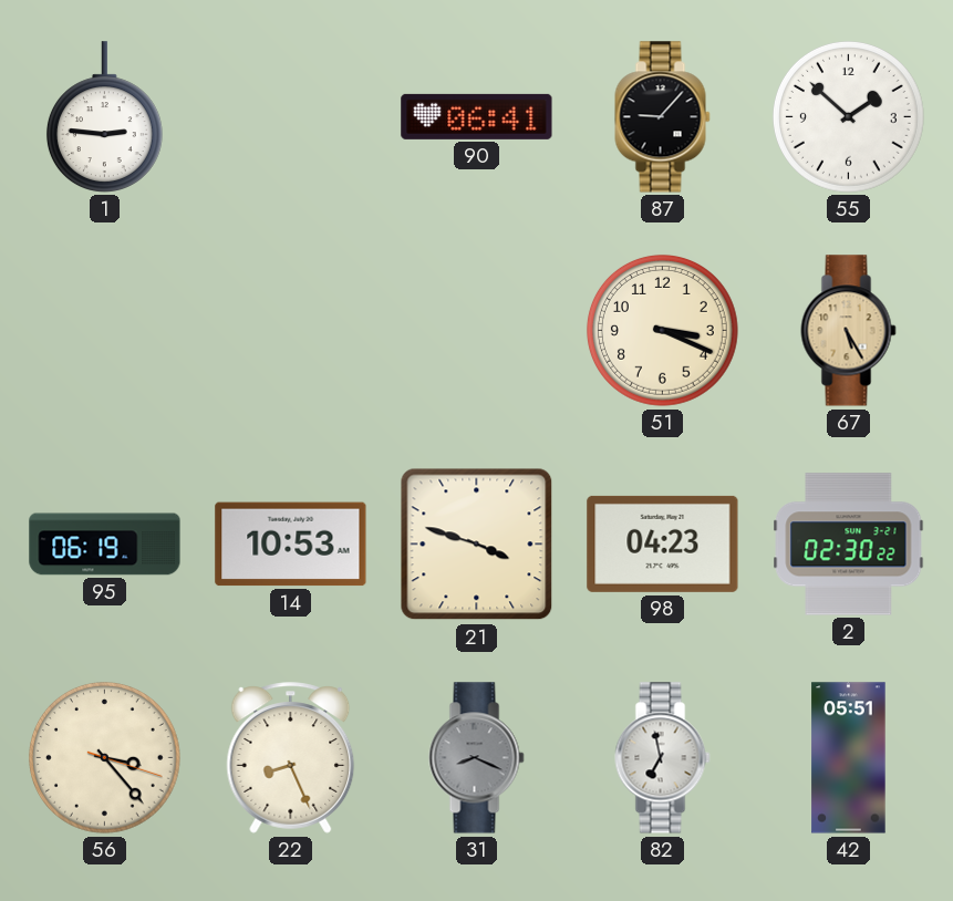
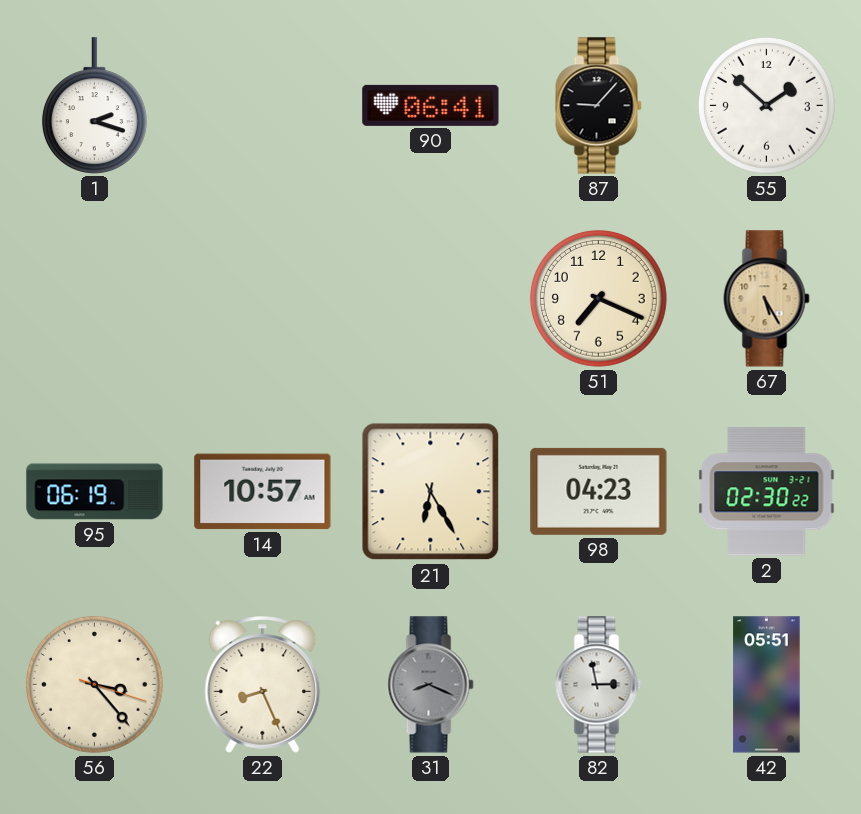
1: 2:46 -> 2:18
51: 3:19 -> 7:19
14: 10:53 -> 10:57
21: 3:48 -> 6:25
82: 6:58 -> 2:58
